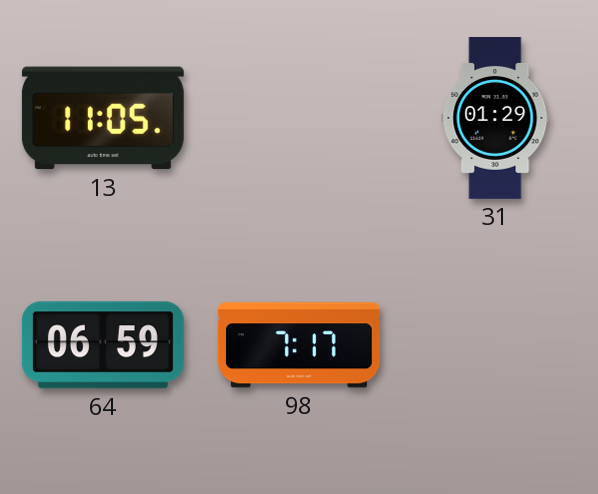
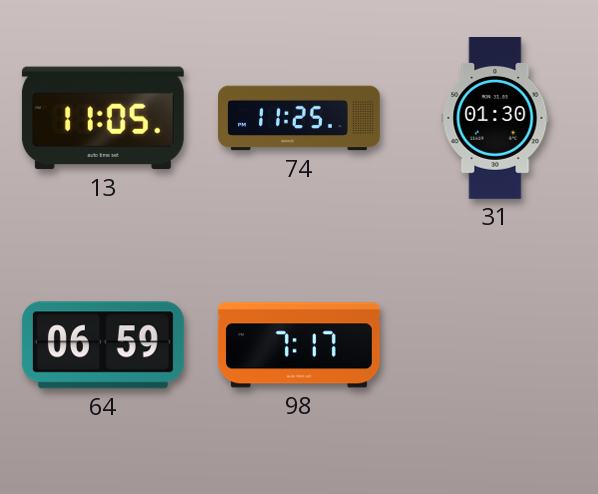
74: none -> 11:25
31: 01:29 -> 01:30
